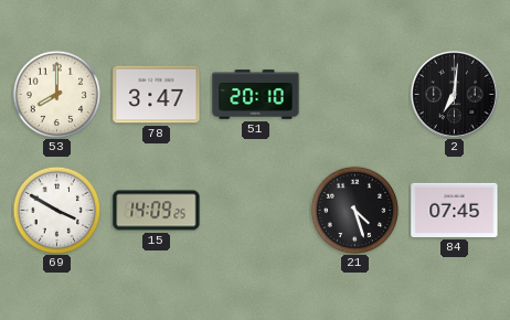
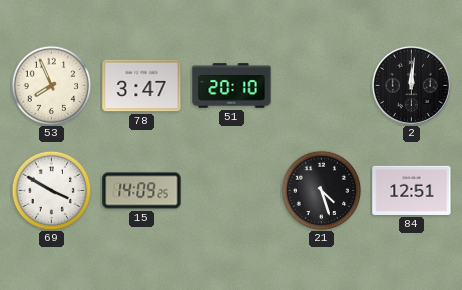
53: 8:00 -> 7:56
2: 7:01 -> 12:01
84: 07:45 -> 12:51
